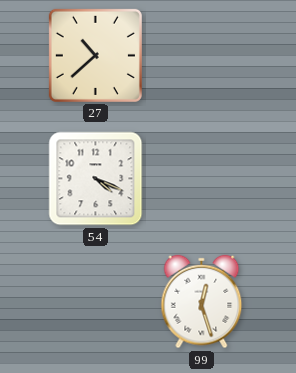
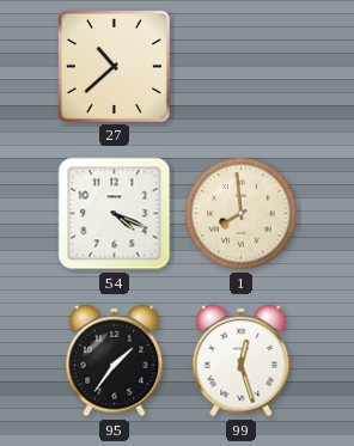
1: none -> 7:59
95: none -> 1:36
